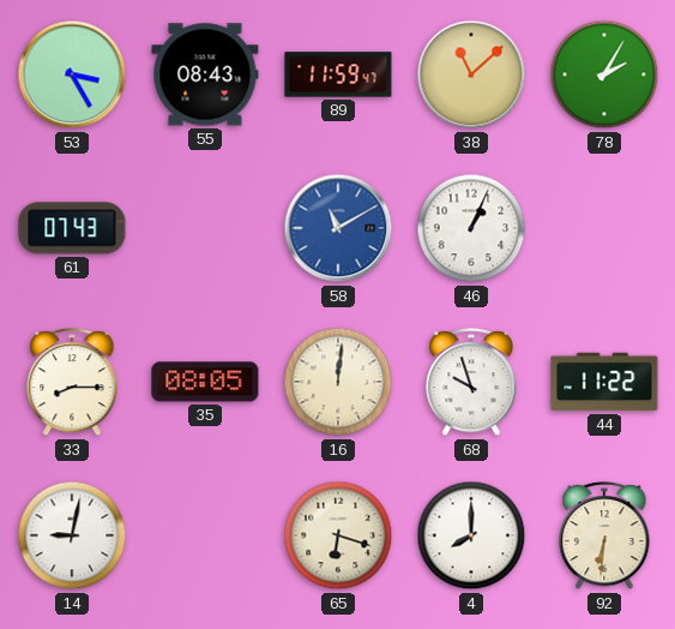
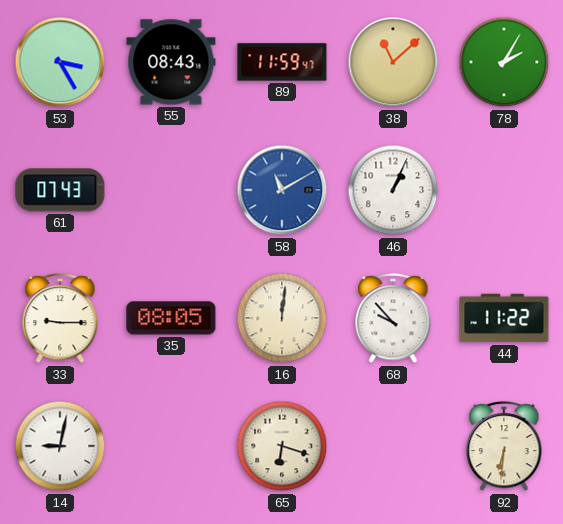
33: 8:15 -> 9:15
68: 9:57 -> 9:53
4: 8:00 -> none
